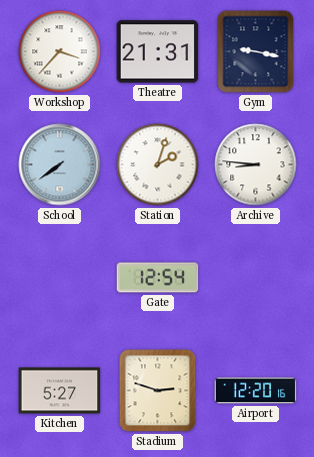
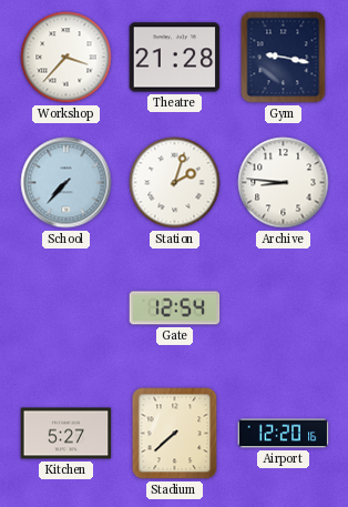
Theatre: 21:31 -> 21:28
School: 7:39 -> 7:37
Stadium: 2:48 -> 7:38
